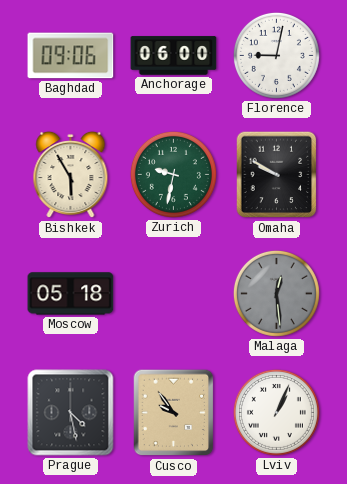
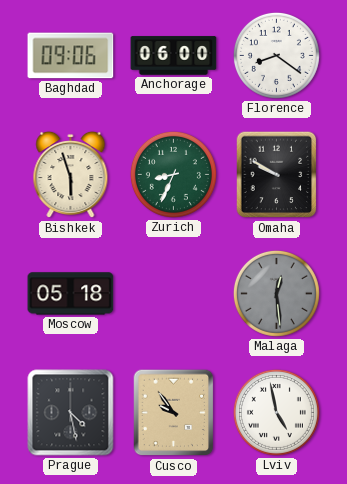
Florence: 9:02 -> 8:21
Bishkek: 5:55 -> 5:57
Zurich: 9:32 -> 8:34
Lviv: 1:04 -> 4:58
